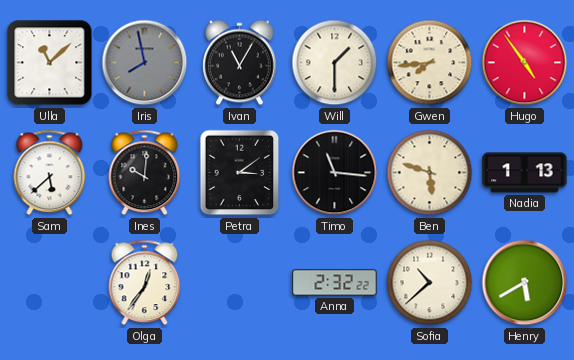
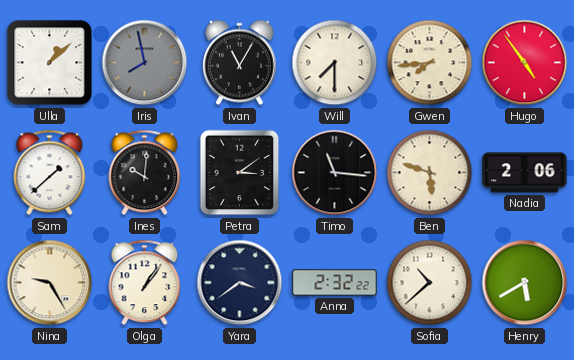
Ulla: 11:08 -> 1:08
Will: 1:30 -> 7:30
Sam: 5:38 -> 1:38
Nadia: 1:13 -> 2:06
Nina: none -> 9:25
Olga: 12:36 -> 1:06
Yara: none -> 3:39
